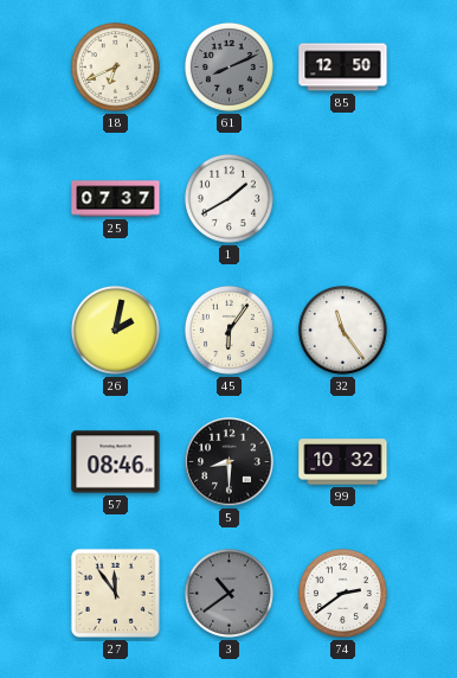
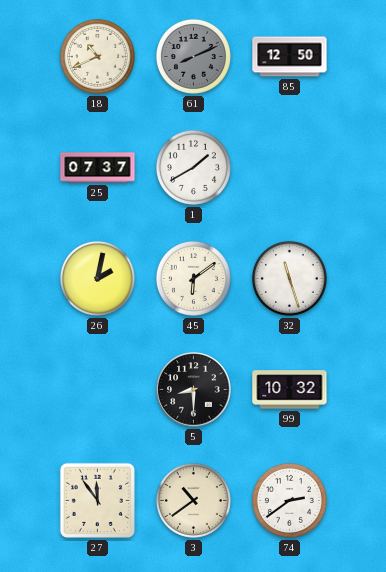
18: 6:41 -> 10:41
45: 6:06 -> 6:09
32: 11:24 -> 11:27
57: 08:46 -> none
3 dial: grey -> cream
